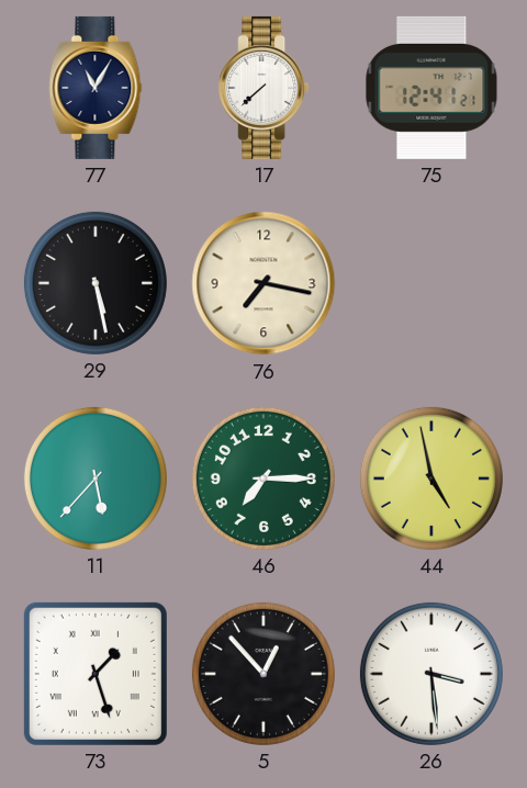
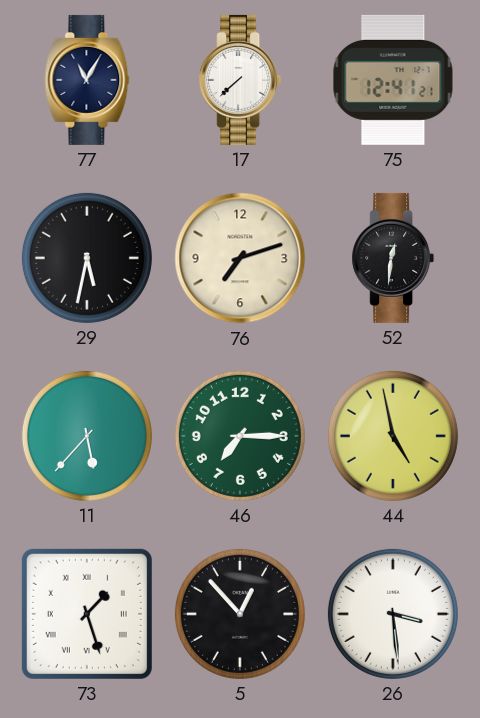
29: 5:28 -> 5:32
76: 7:17 -> 7:12
52: none -> 12:31
